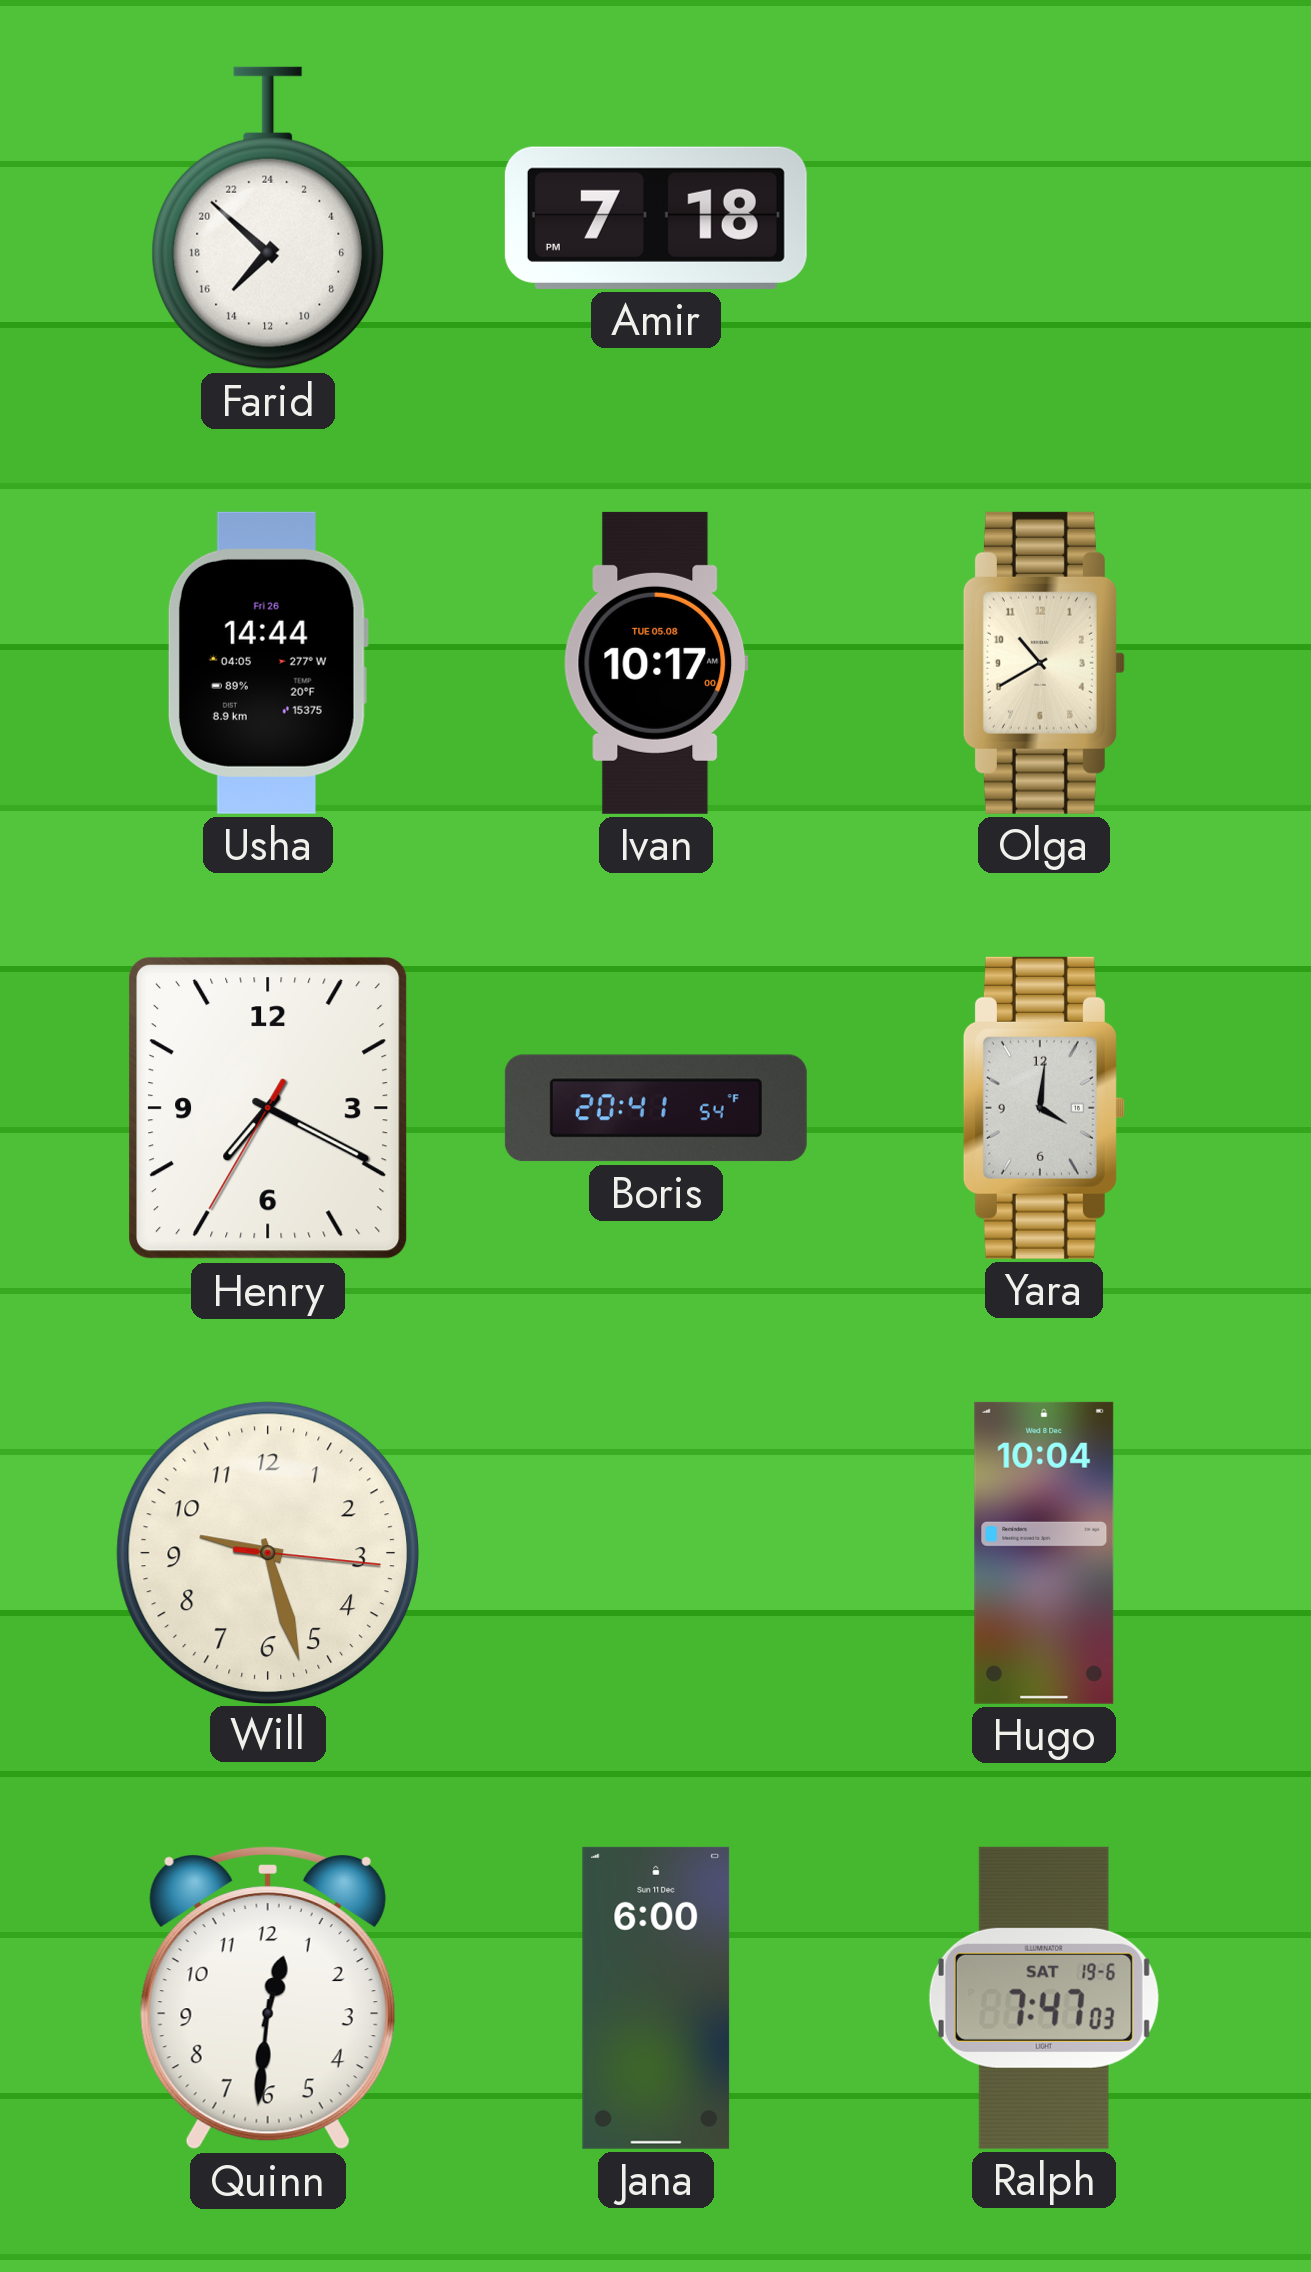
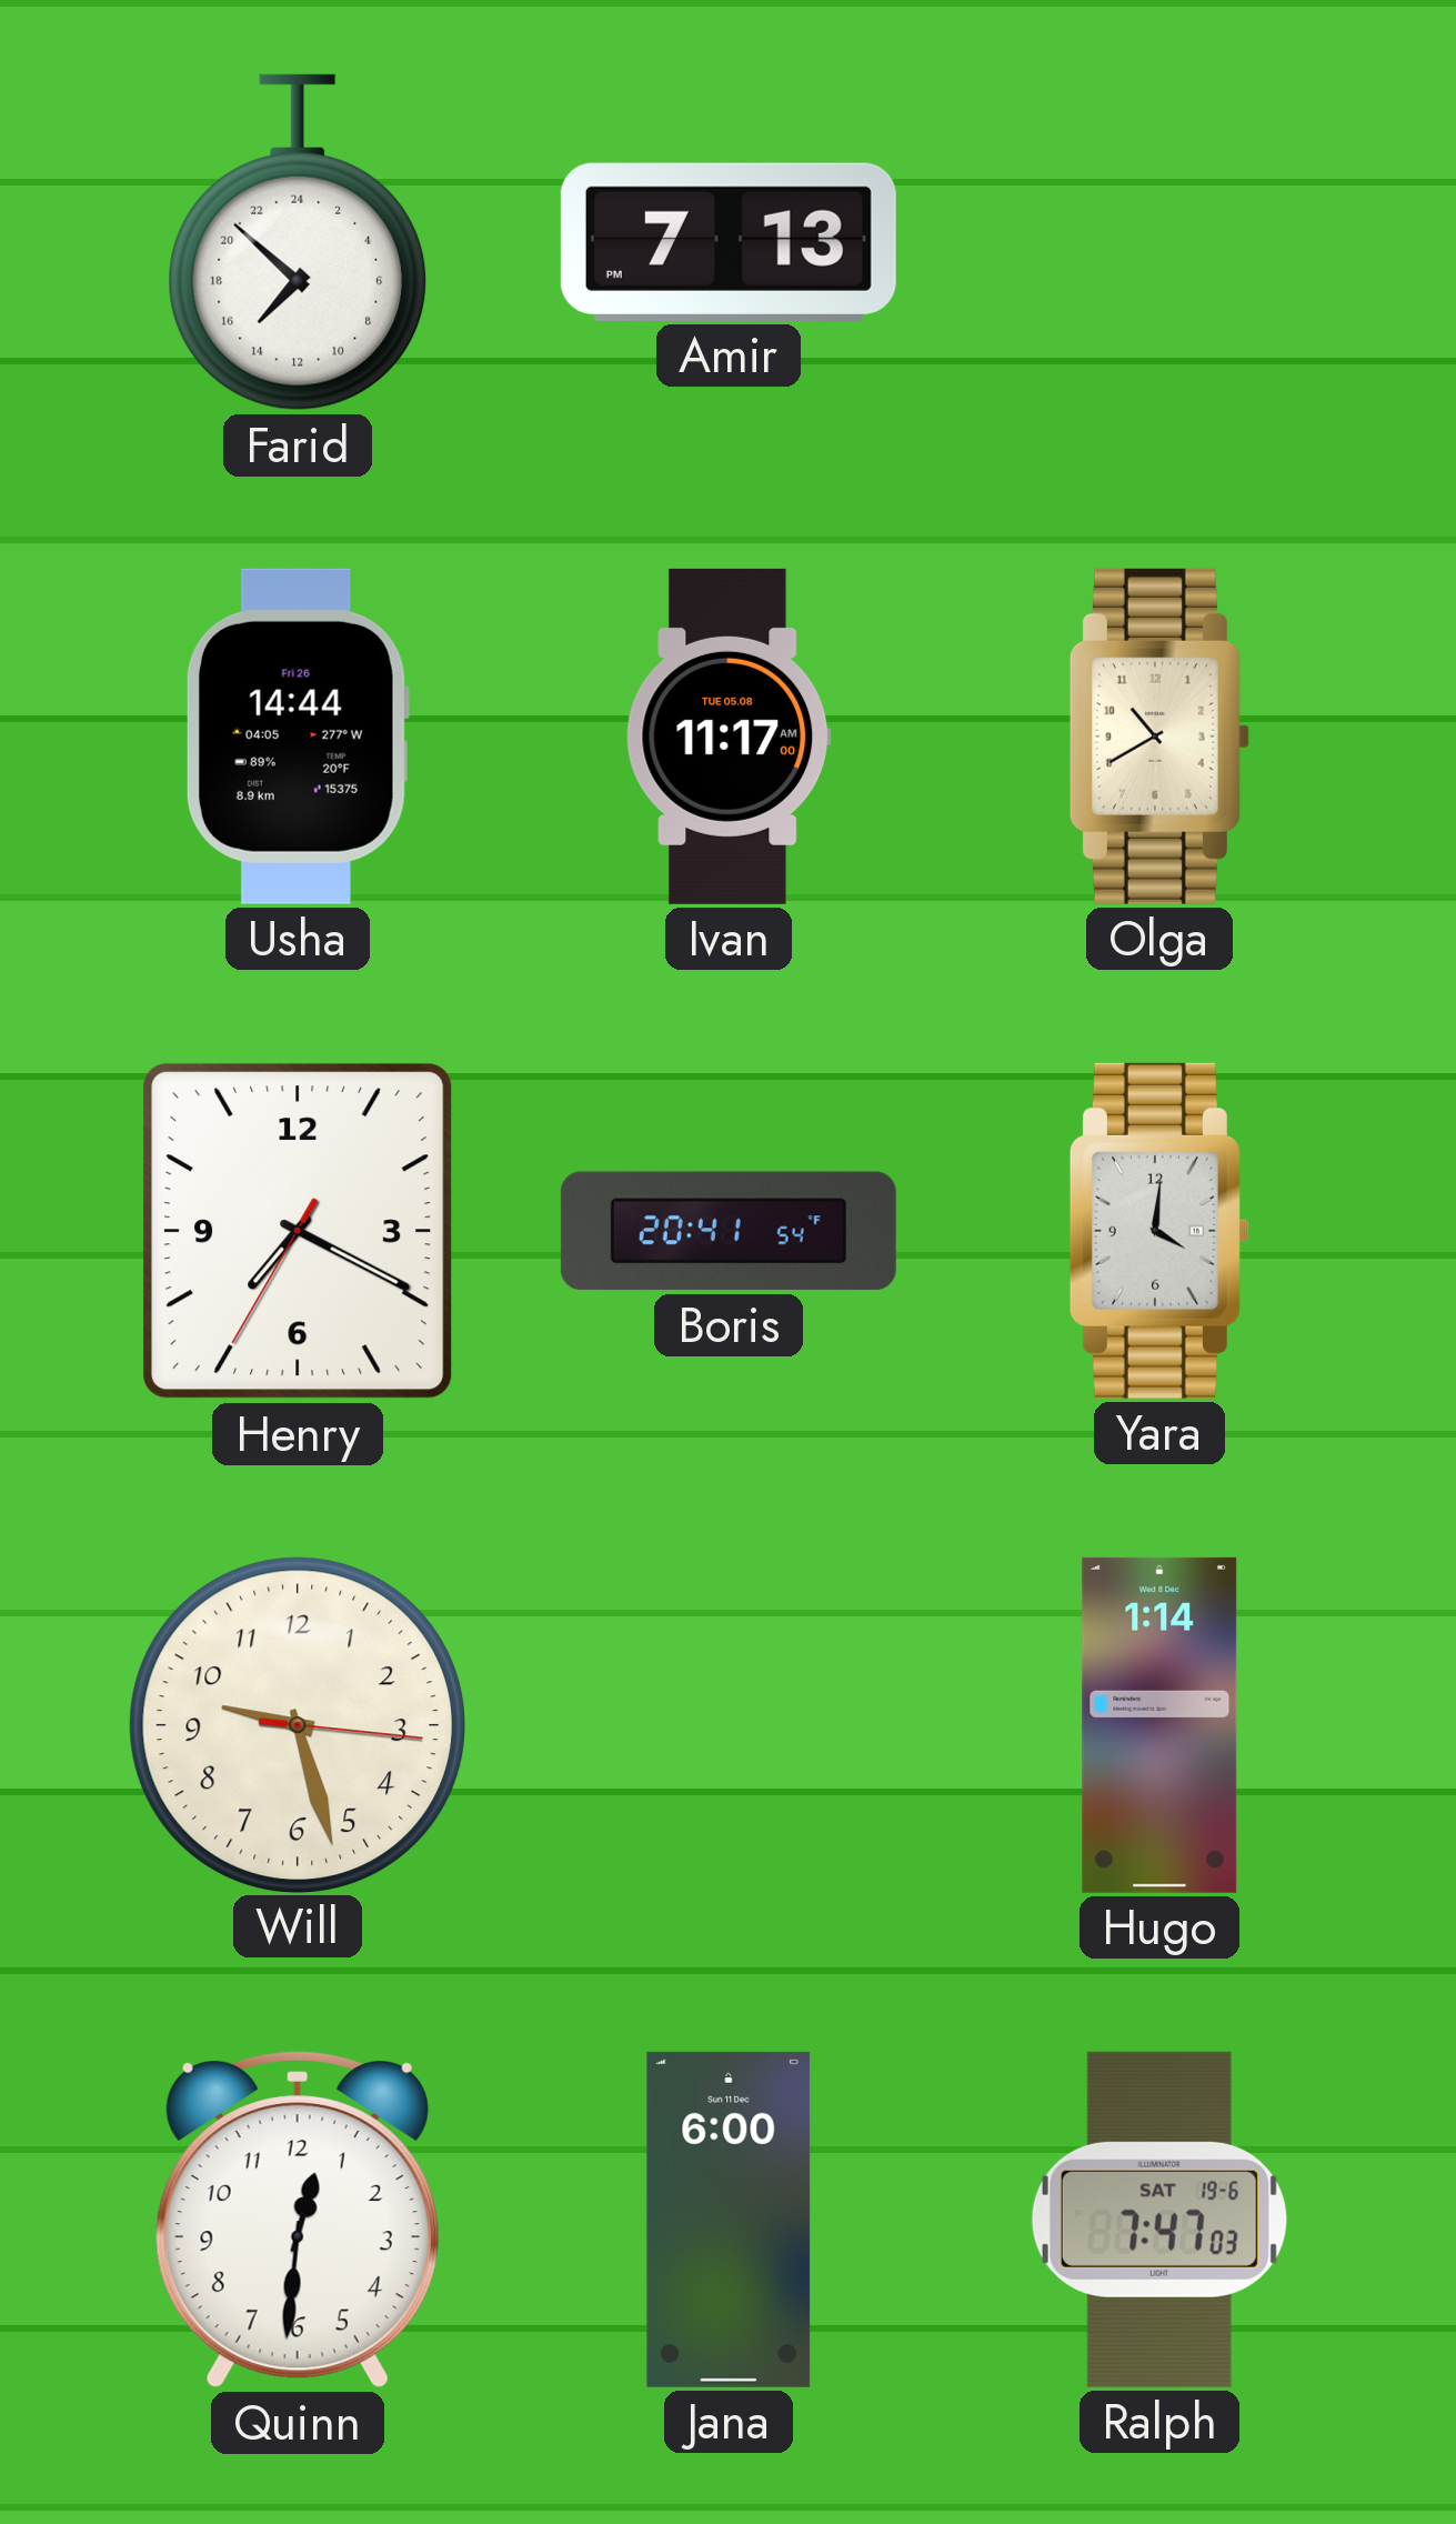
Amir: 7:18 -> 7:13
Ivan: 10:17 -> 11:17
Hugo: 10:04 -> 1:14
